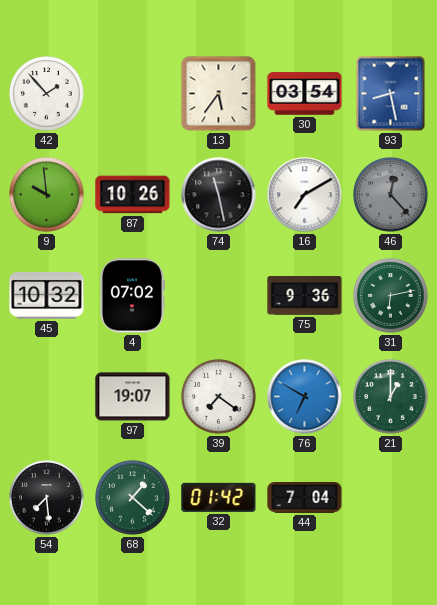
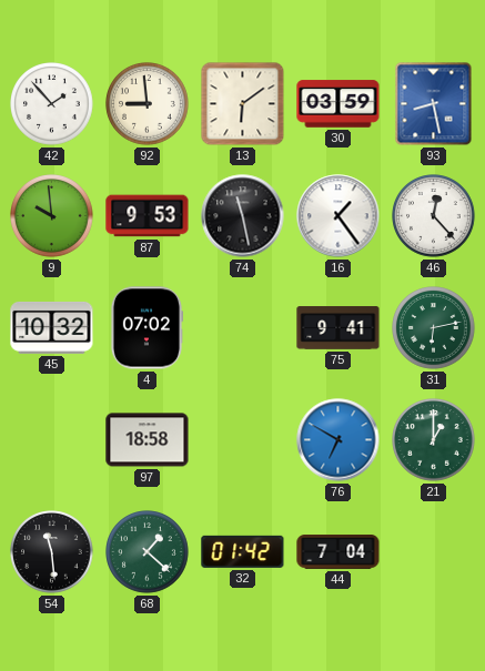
92: none -> 8:59
13: 5:36 -> 6:09
30: 03:54 -> 03:59
87: 10:26 -> 9:53
16: 7:10 -> 1:24
46 dial: grey -> white
75: 9:36 -> 9:41
97: 19:07 -> 18:58
39: 7:21 -> none
54: 7:29 -> 11:29
